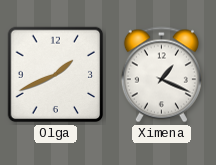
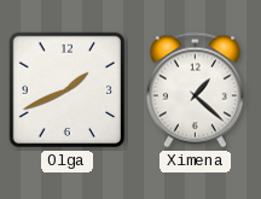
Ximena: 1:19 -> 1:22
